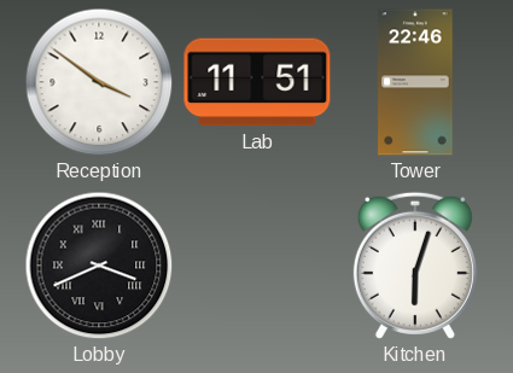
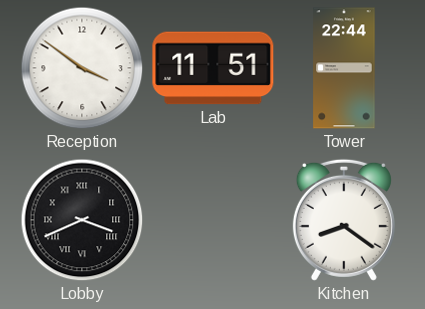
Tower: 22:46 -> 22:44
Kitchen: 6:03 -> 8:21
